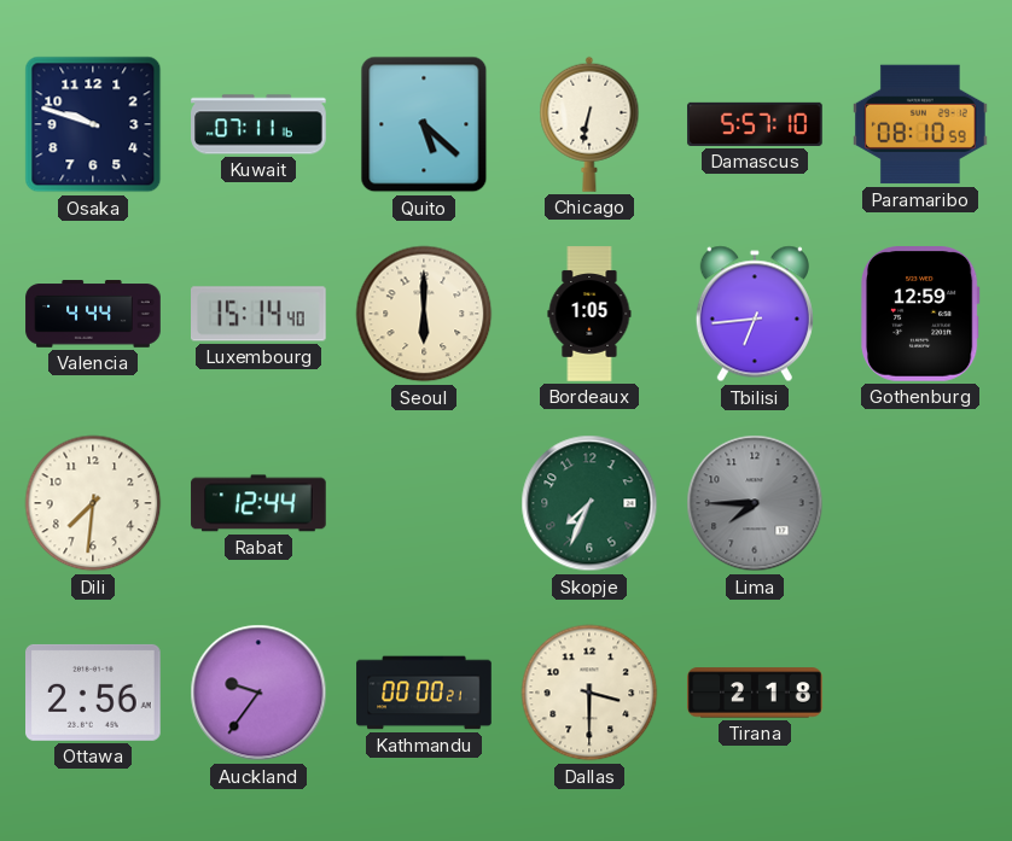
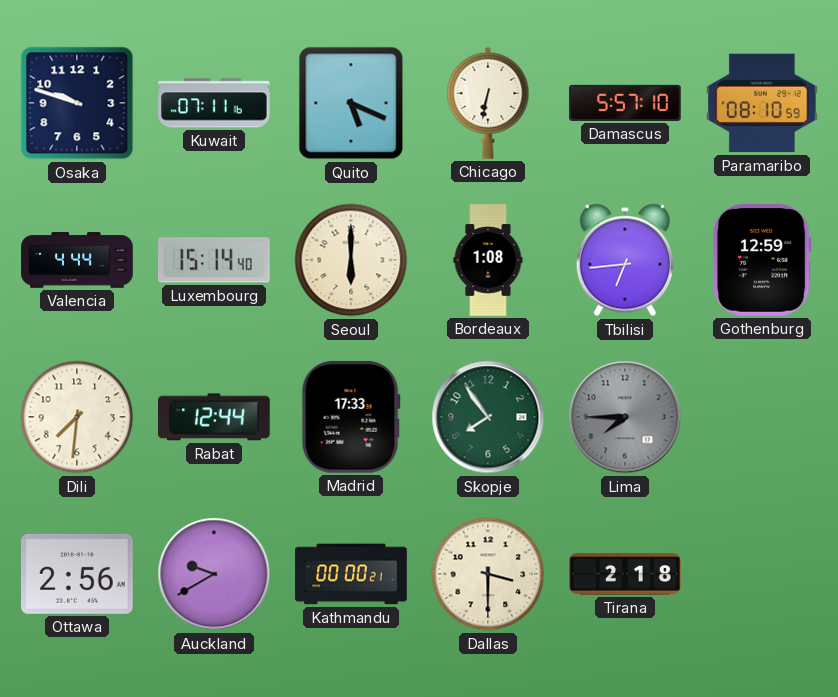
Quito: 5:22 -> 5:19
Bordeaux: 1:05 -> 1:08
Madrid: none -> 17:33
Skopje: 7:34 -> 7:54
Auckland: 9:36 -> 9:40
